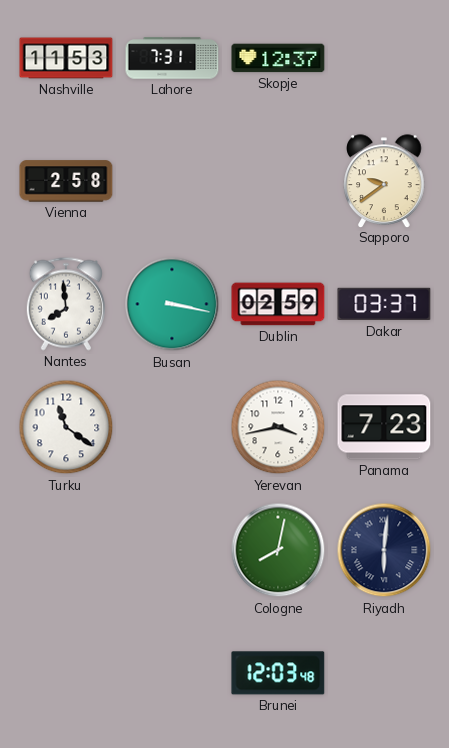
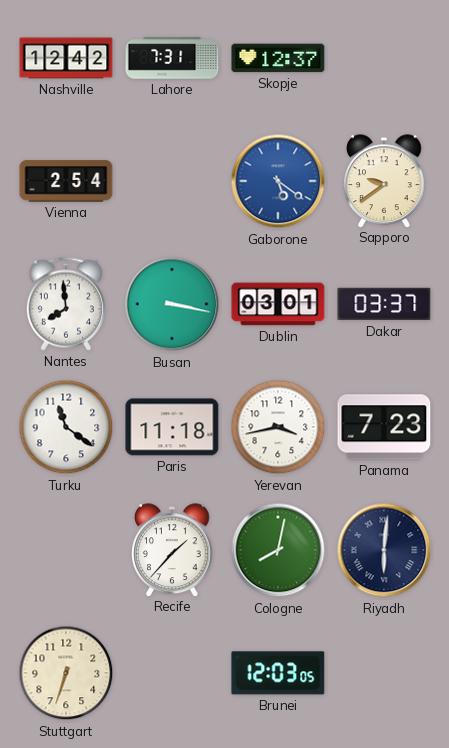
Nashville: 11:53 -> 12:42
Vienna: 2:58 -> 2:54
Gaborone: none -> 5:21
Dublin: 02:59 -> 03:01
Paris: none -> 11:18
Recife: none -> 1:37
Stuttgart: none -> 6:33
Brunei: 12:03:48 -> 12:03:05
